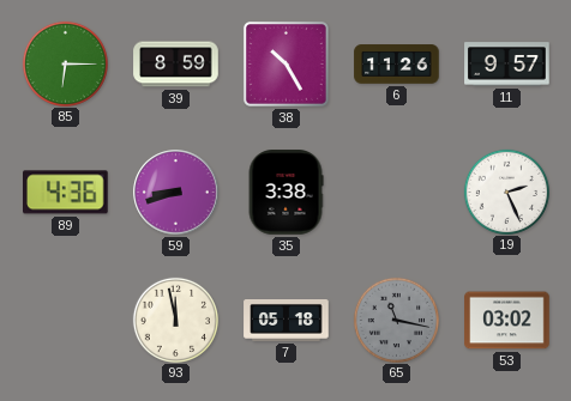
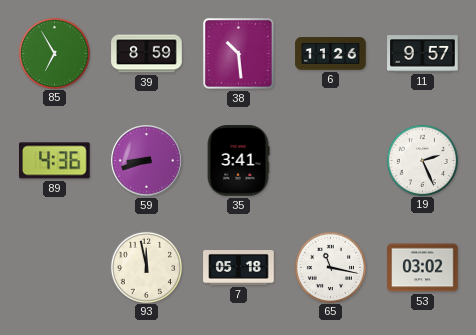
85: 6:15 -> 6:55
38: 10:25 -> 10:29
35: 3:38 -> 3:41
65 dial: grey -> white
